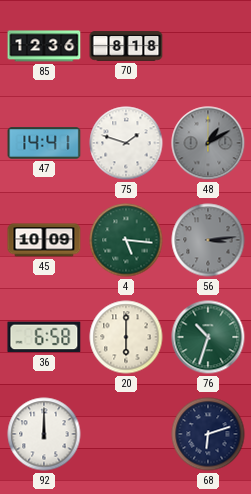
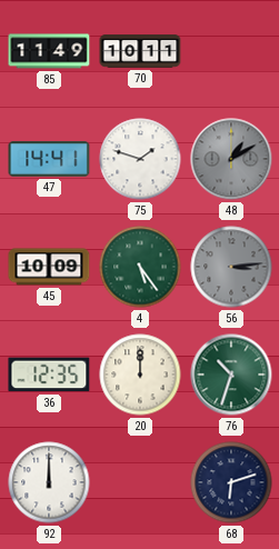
85: 12:36 -> 11:49
70: 8:18 -> 10:11
4: 5:16 -> 5:24
36: 6:58 -> 12:35
20: 6:00 -> 12:00
